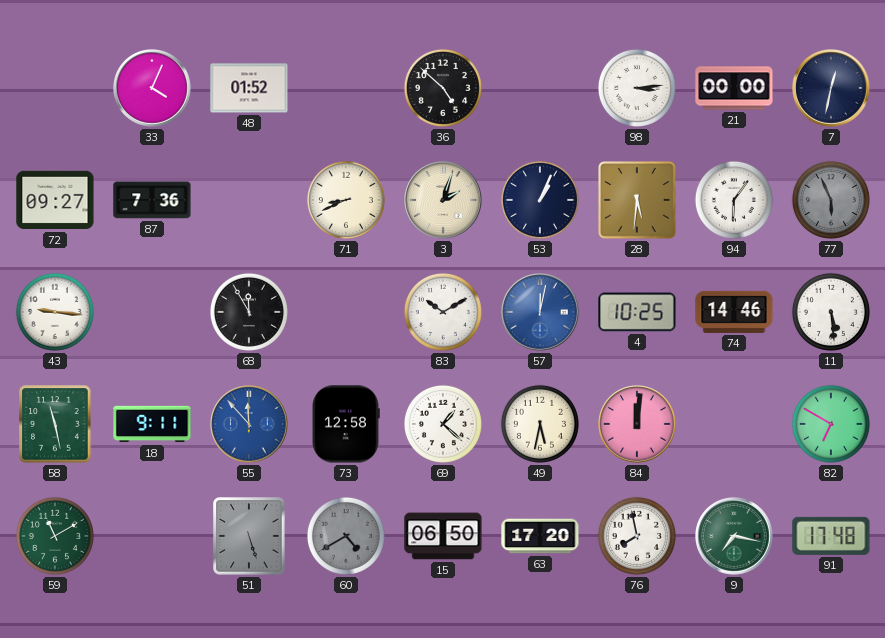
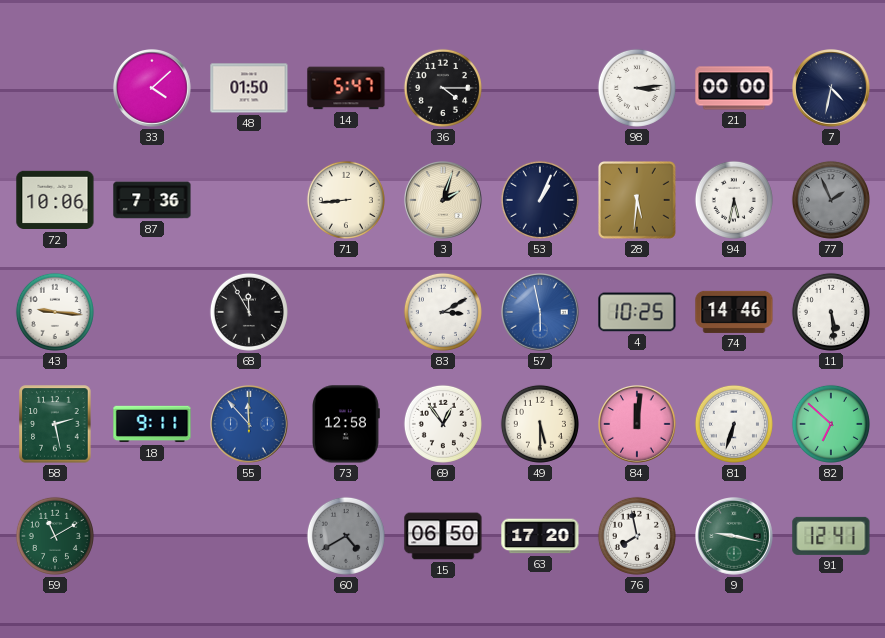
33: 4:04 -> 4:08
48: 01:52 -> 01:50
14: none -> 5:47
36: 4:52 -> 4:15
7: 12:32 -> 4:32
72: 09:27 -> 10:06
71: 8:41 -> 8:44
94: 6:06 -> 5:32
77: 5:56 -> 1:56
83: 10:10 -> 3:10
57: 12:02 -> 5:58
58: 11:28 -> 2:28
69: 1:22 -> 12:54
49: 5:32 -> 5:30
81: none -> 6:33
82: 6:50 -> 6:52
51: 5:27 -> none
9: 7:17 -> 9:17
91: 17:48 -> 12:41
